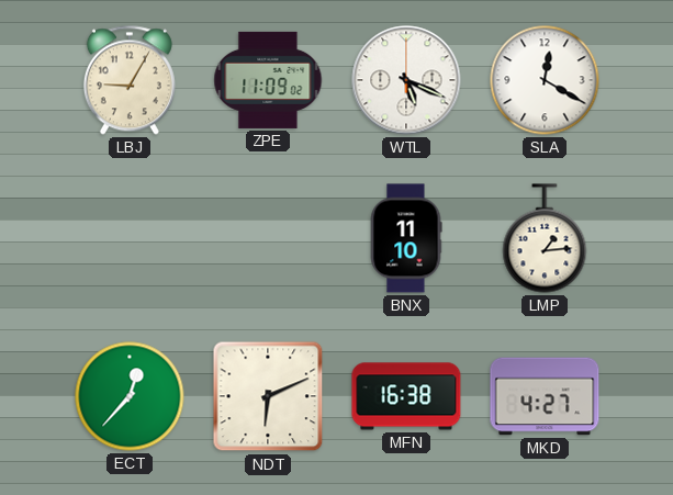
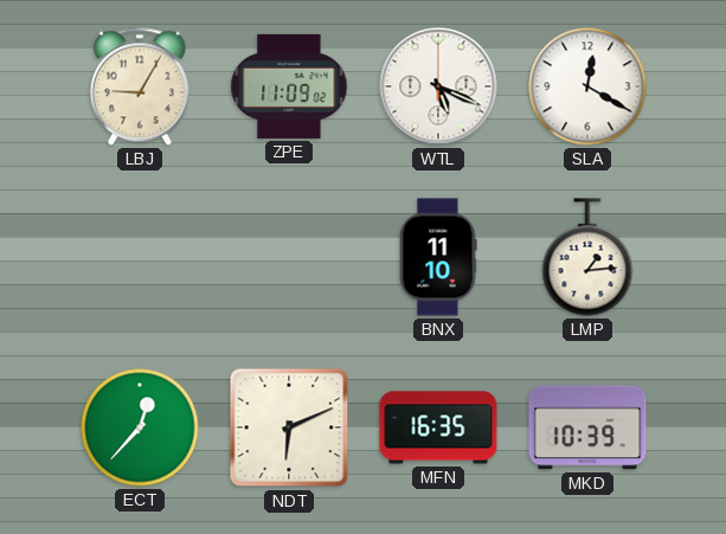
MFN: 16:38 -> 16:35
MKD: 4:27 -> 10:39
